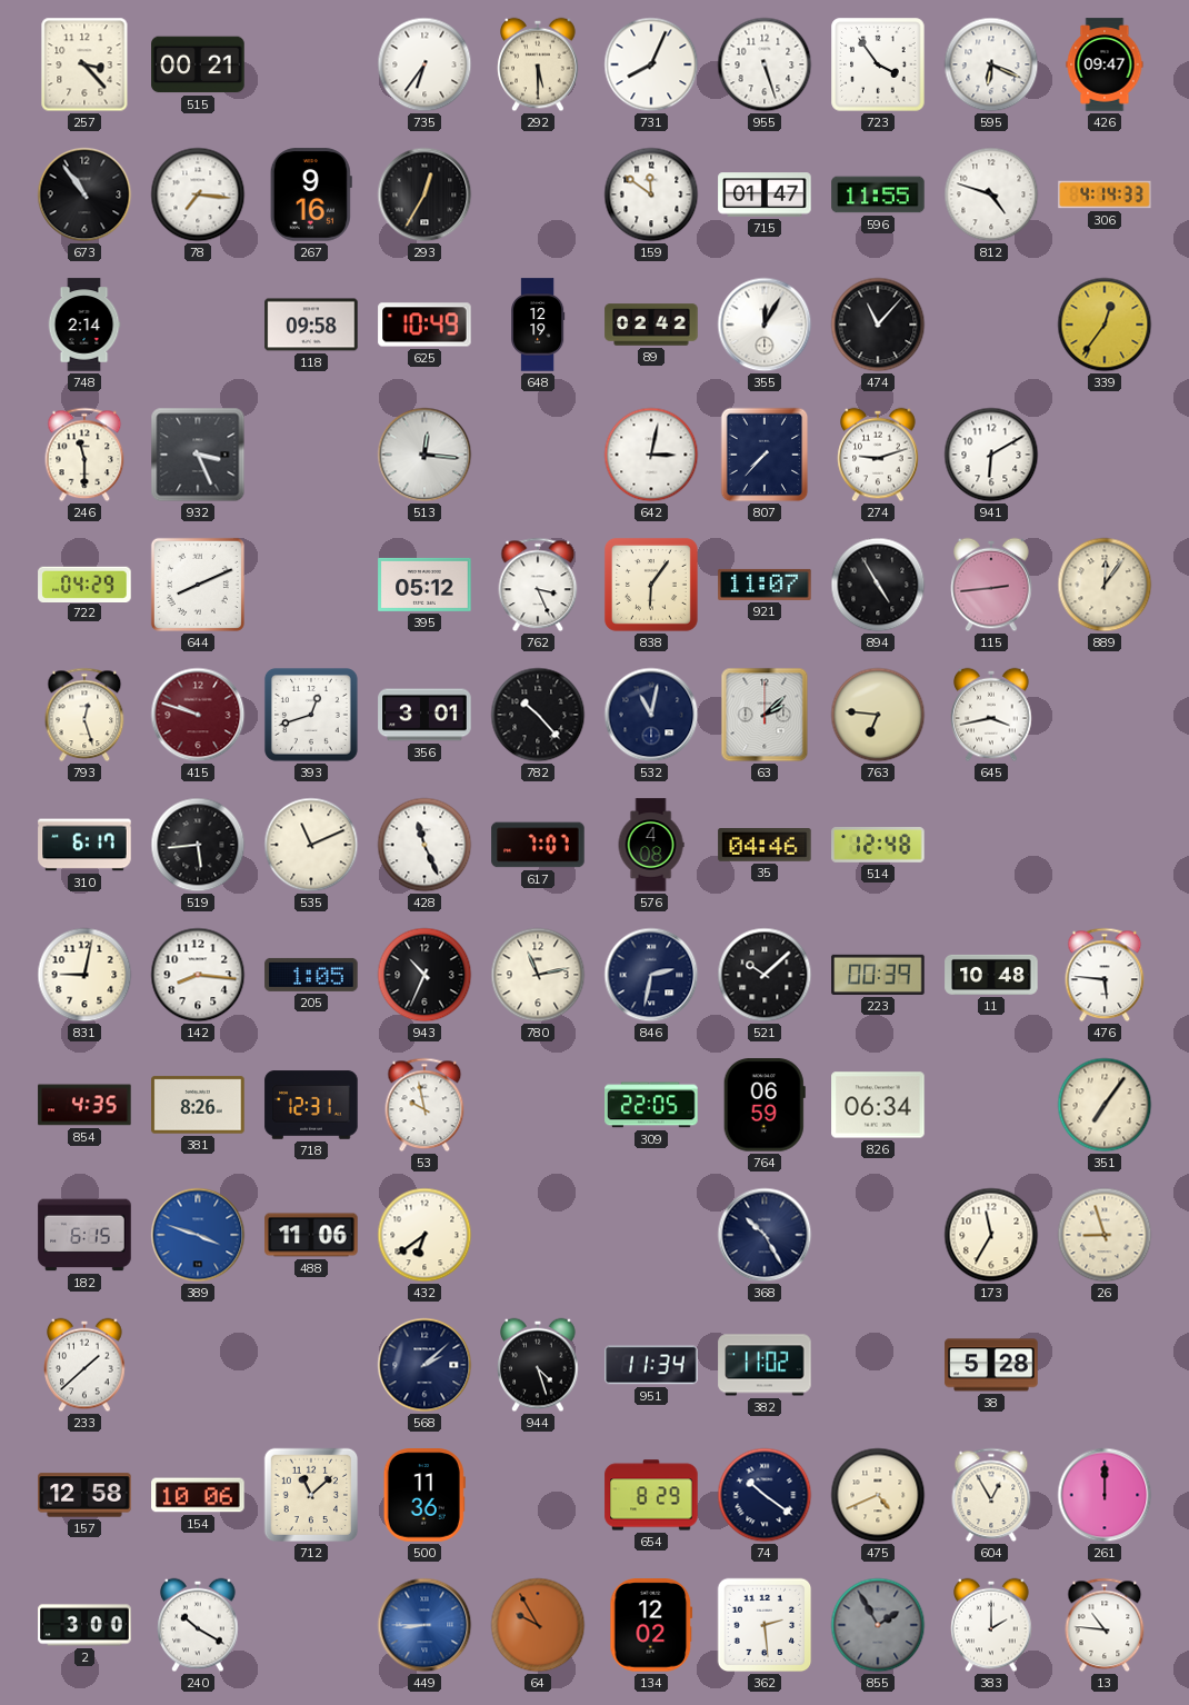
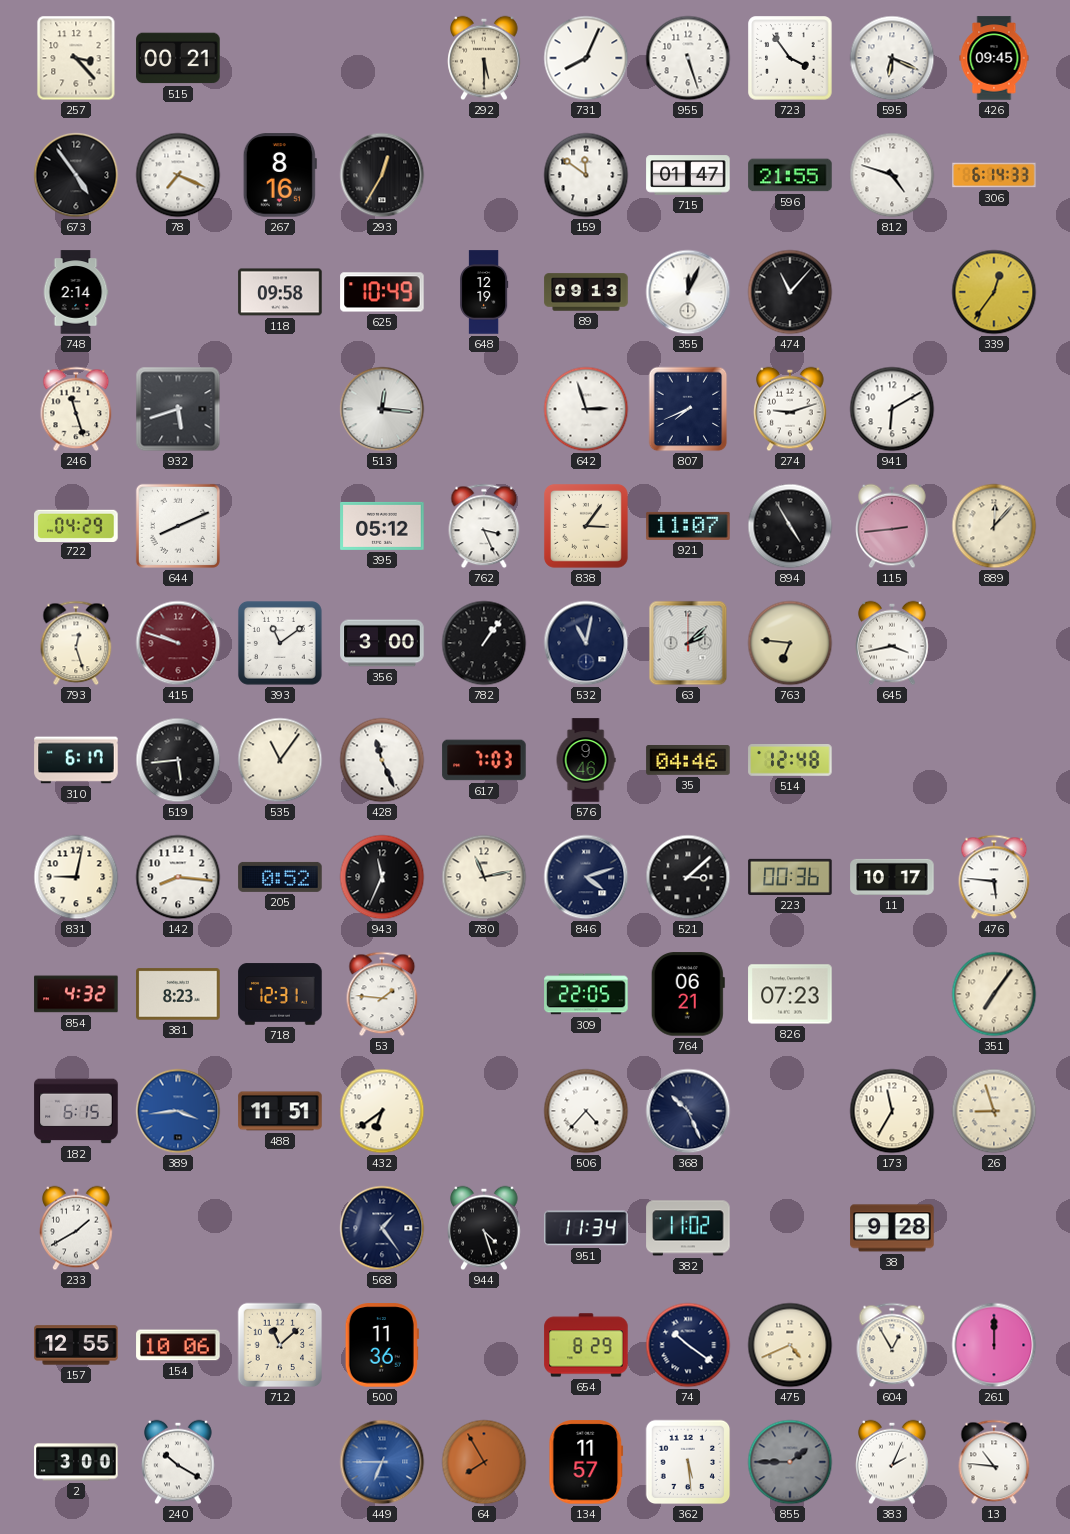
735: 6:36 -> none
426: 09:47 -> 09:45
673: 10:54 -> 4:54
78: 7:16 -> 7:19
267: 9:16 -> 8:16
596: 11:55 -> 21:55
306: 4:14 -> 6:14
89: 02:42 -> 09:13
355: 12:05 -> 12:04
246: 11:30 -> 11:27
932: 3:26 -> 5:42
642: 3:02 -> 2:57
807: 7:37 -> 7:41
838: 6:06 -> 3:06
889: 12:06 -> 12:07
393: 12:42 -> 11:09
356: 3:01 -> 3:00
782: 10:23 -> 1:06
535: 11:11 -> 11:06
617: 7:07 -> 7:03
576: 4:08 -> 9:46
205: 1:05 -> 0:52
943: 10:34 -> 11:34
846: 2:32 -> 4:12
521: 10:08 -> 3:08
223: 00:39 -> 00:36
11: 10:48 -> 10:17
854: 4:35 -> 4:32
381: 8:26 -> 8:23
53: 9:58 -> 1:46
764: 06:59 -> 06:21
826: 06:34 -> 07:23
389: 3:48 -> 3:44
488: 11:06 -> 11:51
506: none -> 4:37
368: 10:25 -> 10:26
233: 1:38 -> 1:40
568: 2:08 -> 1:24
38: 5:28 -> 9:28
157: 12:58 -> 12:55
449: 8:45 -> 6:45
64: 9:55 -> 7:55
134: 12:02 -> 11:57
362: 2:29 -> 5:29
855: 1:55 -> 1:45
383: 2:00 -> 2:04
